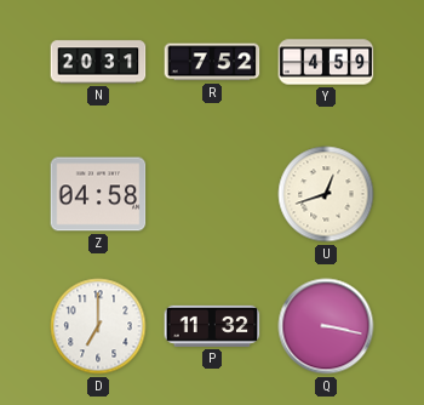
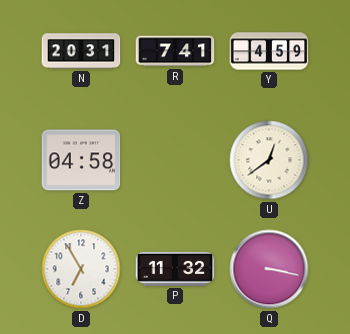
R: 7:52 -> 7:41
U: 12:42 -> 12:39
D: 7:00 -> 6:55
